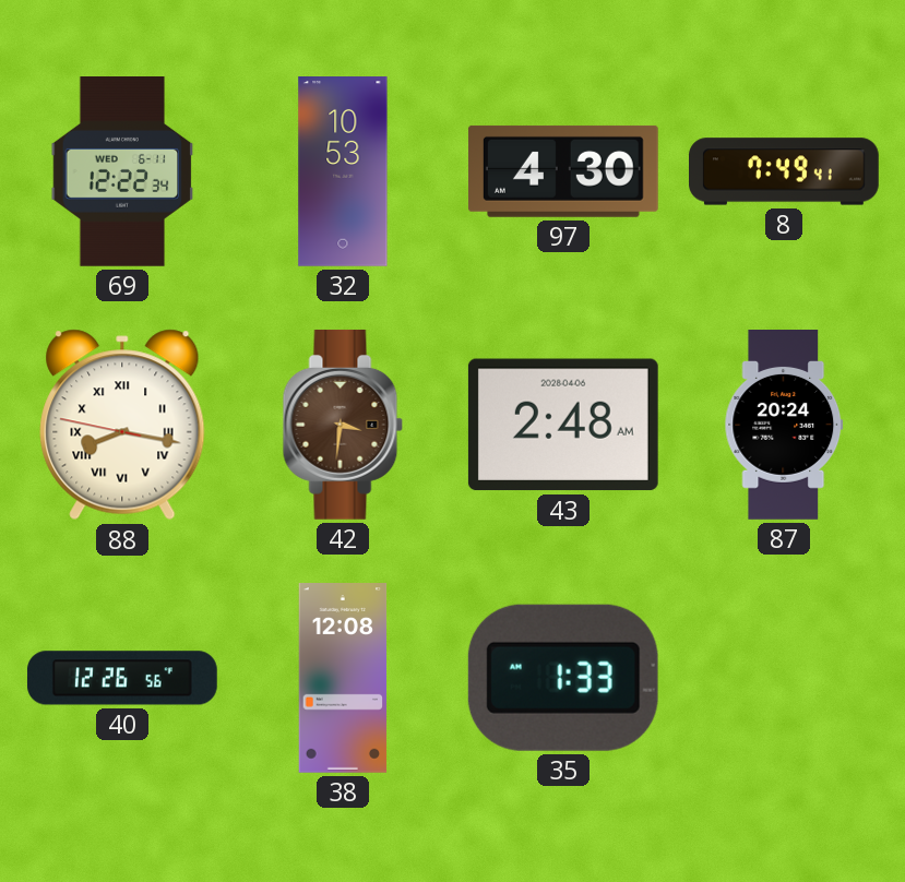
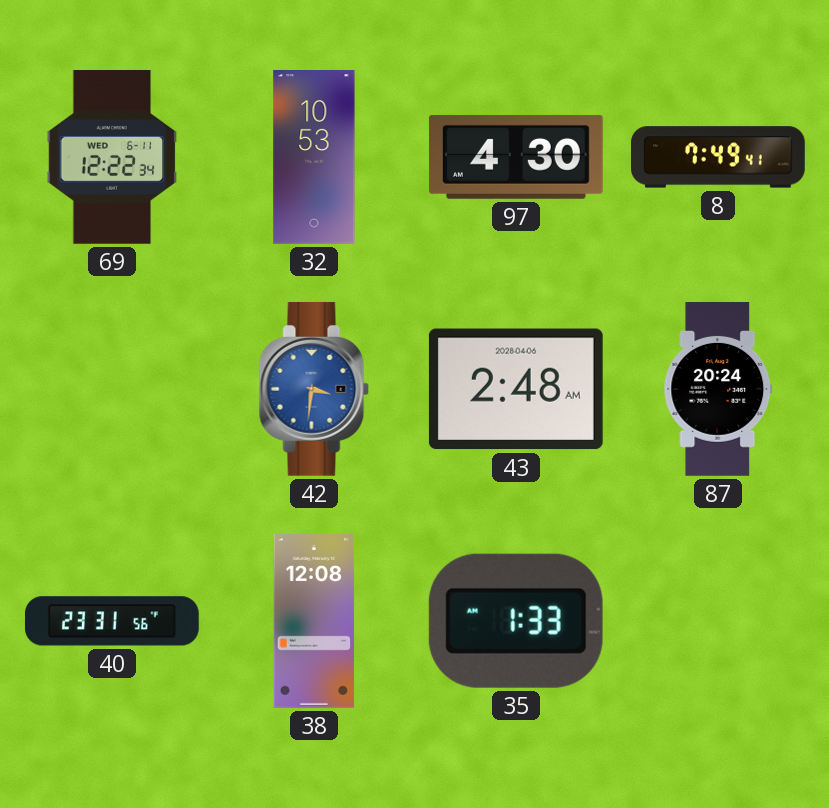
88: 8:16 -> none
42 dial: brown -> blue
40: 12:26 -> 23:31
